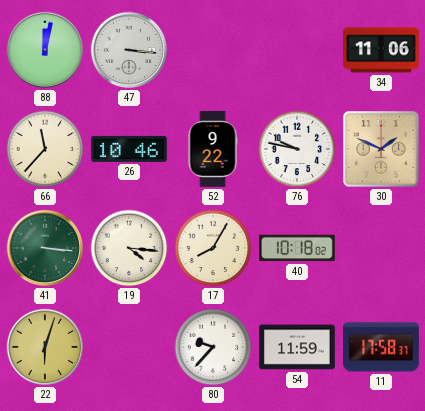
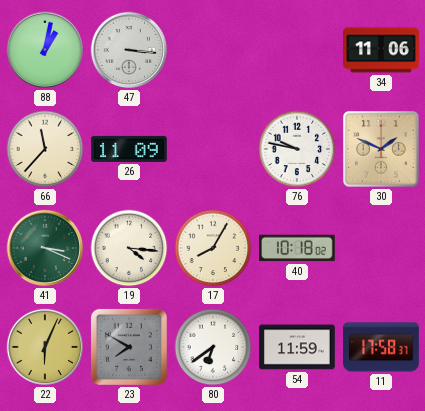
88: 12:02 -> 1:02
26: 10:46 -> 11:09
52: 9:22 -> none
41: 3:16 -> 3:19
22: 6:03 -> 6:04
23: none -> 7:50
80: 9:37 -> 6:39
